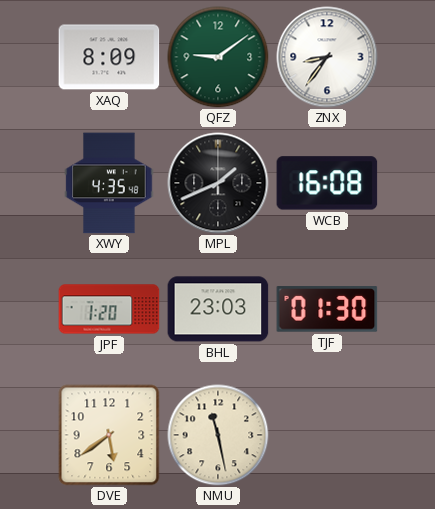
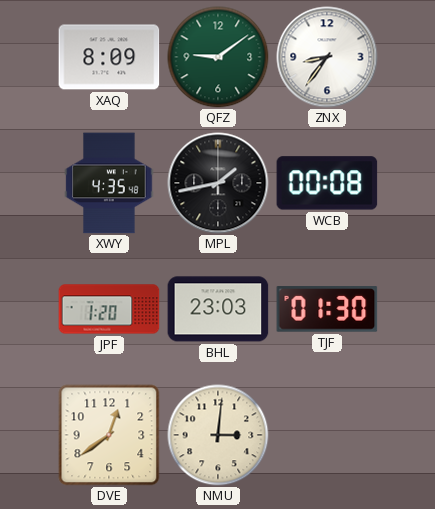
MPL: 1:41 -> 1:43
WCB: 16:08 -> 00:08
DVE: 5:39 -> 12:39
NMU: 11:28 -> 3:01
